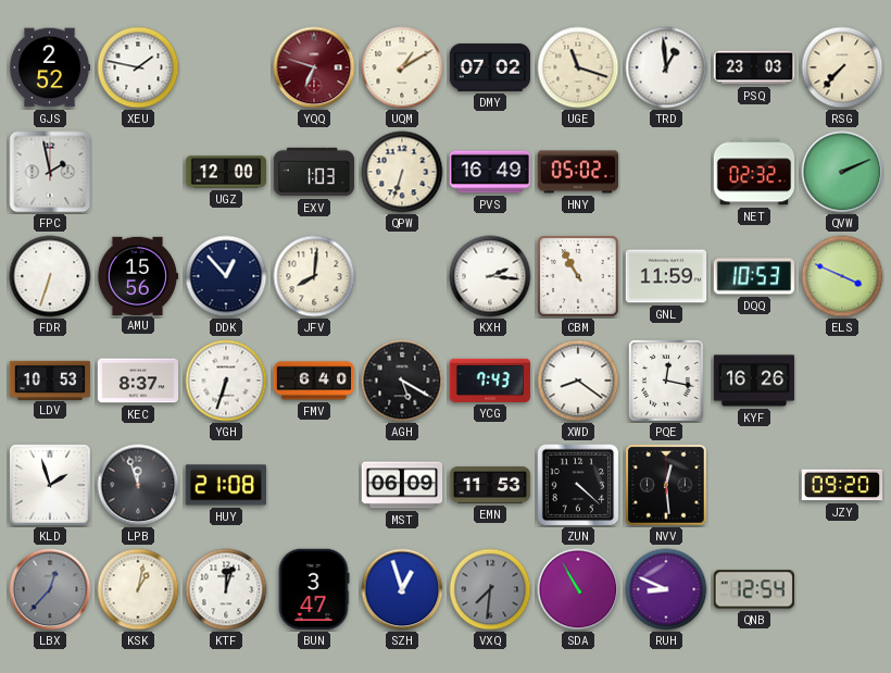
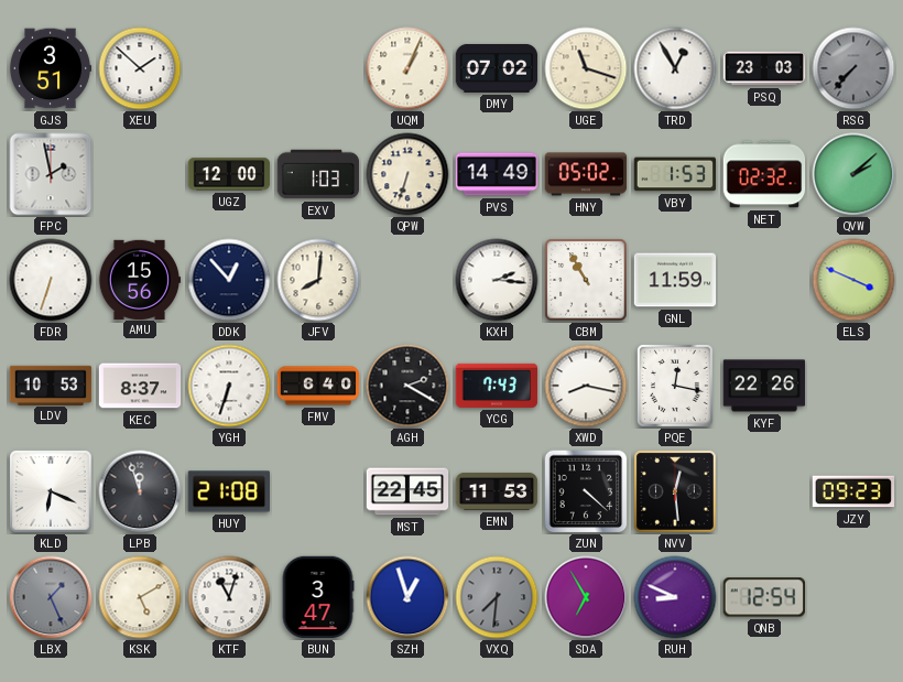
GJS: 2:52 -> 3:51
XEU: 1:47 -> 1:52
YQQ: 6:48 -> none
UQM: 1:10 -> 1:04
TRD: 12:59 -> 12:55
RSG dial: cream -> grey
PVS: 16:49 -> 14:49
VBY: none -> 1:53
QVW: 2:11 -> 2:08
DQQ: 10:53 -> none
AGH: 5:20 -> 2:20
XWD: 8:21 -> 8:17
KYF: 16:26 -> 22:26
KLD: 1:57 -> 6:19
MST: 06:09 -> 22:45
JZY: 09:20 -> 09:23
LBX: 12:37 -> 1:26
KSK: 1:02 -> 5:10
KTF: 12:03 -> 11:03
SDA: 10:55 -> 6:55
